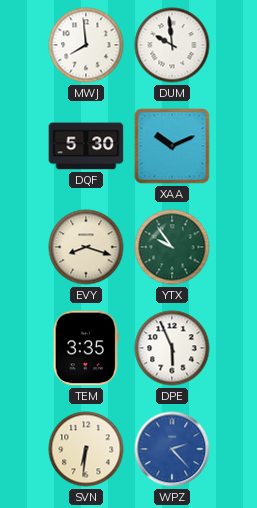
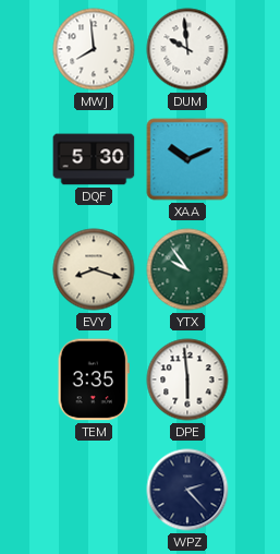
DPE: 5:56 -> 5:59
SVN: 6:31 -> none
WPZ dial: blue -> navy
